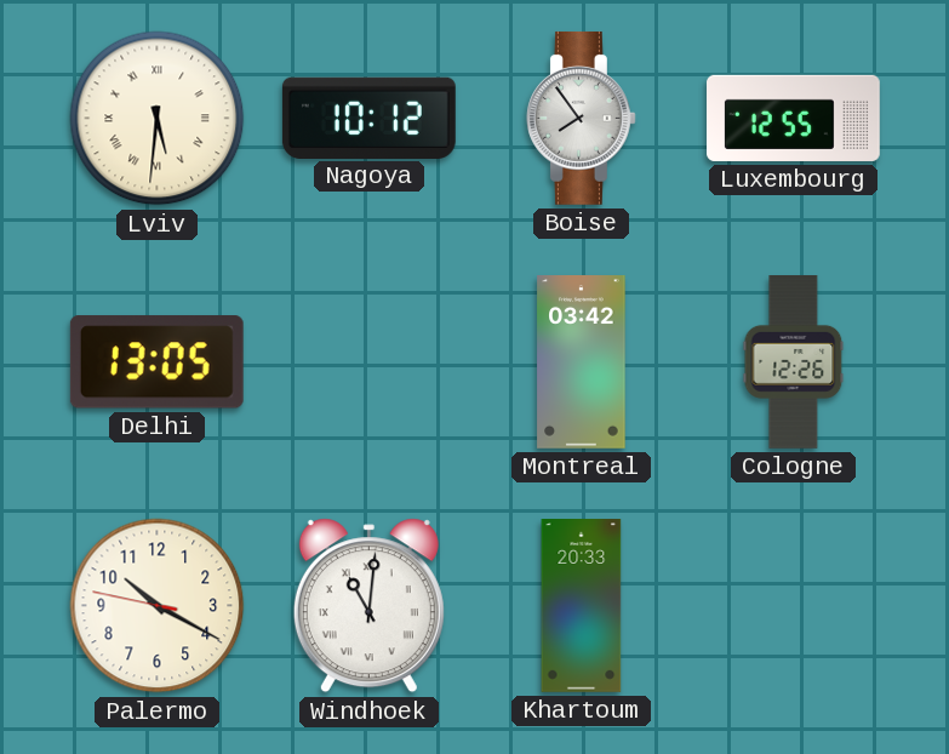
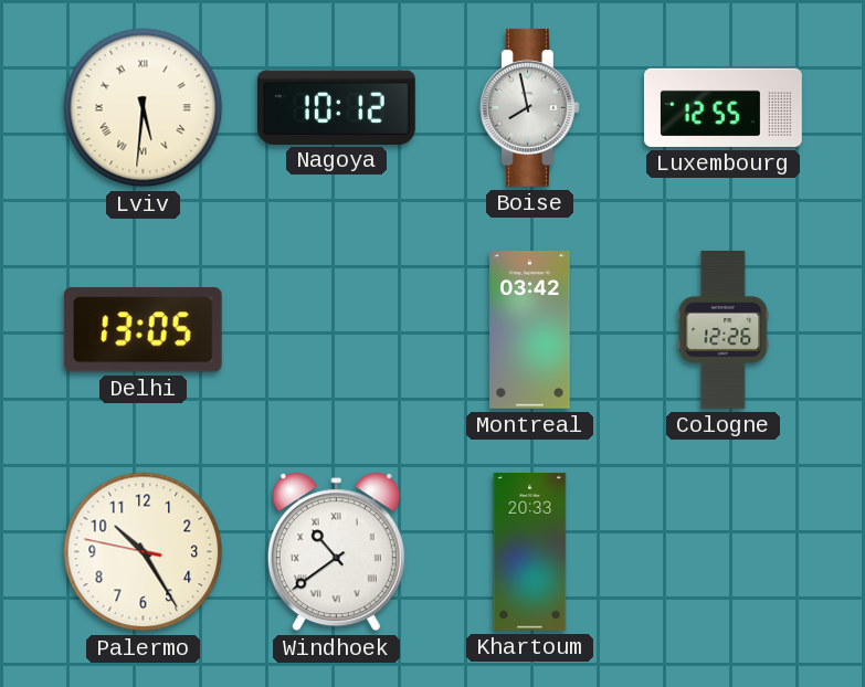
Boise: 7:54 -> 7:58
Palermo: 10:19 -> 10:24
Windhoek: 11:01 -> 10:39
